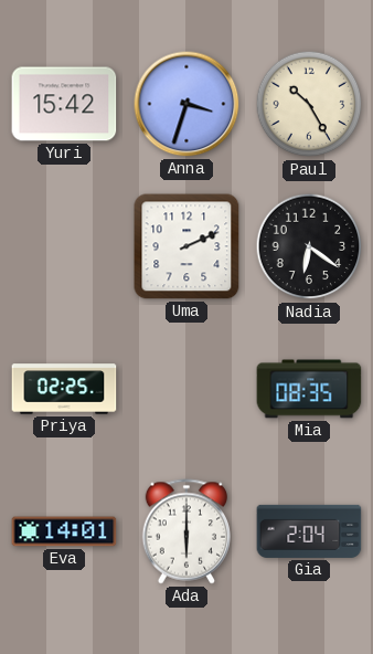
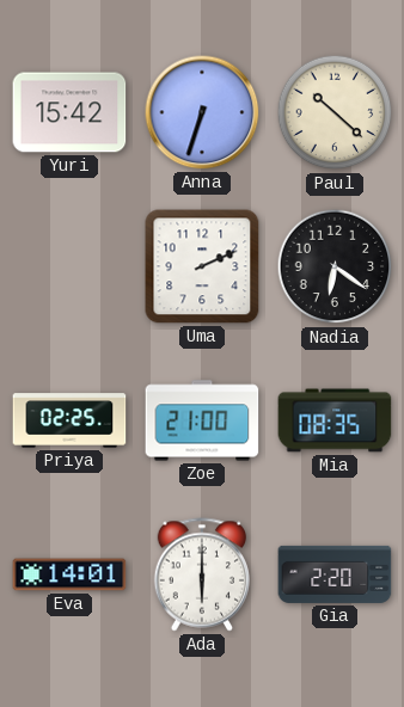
Anna: 3:33 -> 6:33
Paul: 10:25 -> 10:22
Zoe: none -> 21:00
Gia: 2:04 -> 2:20
